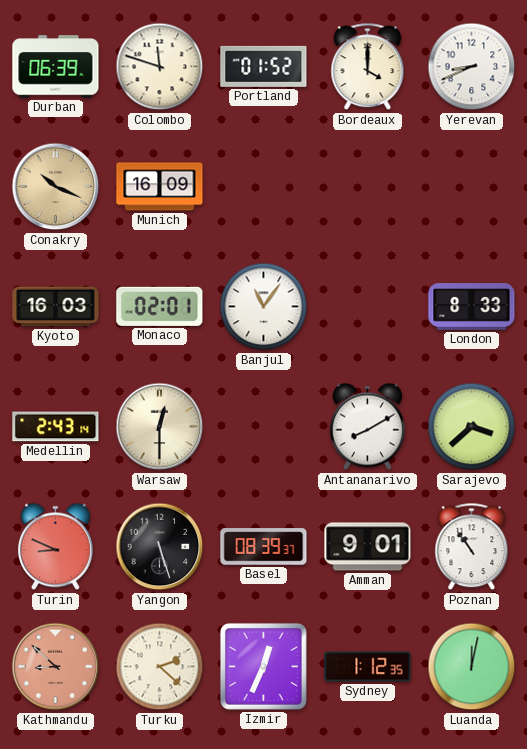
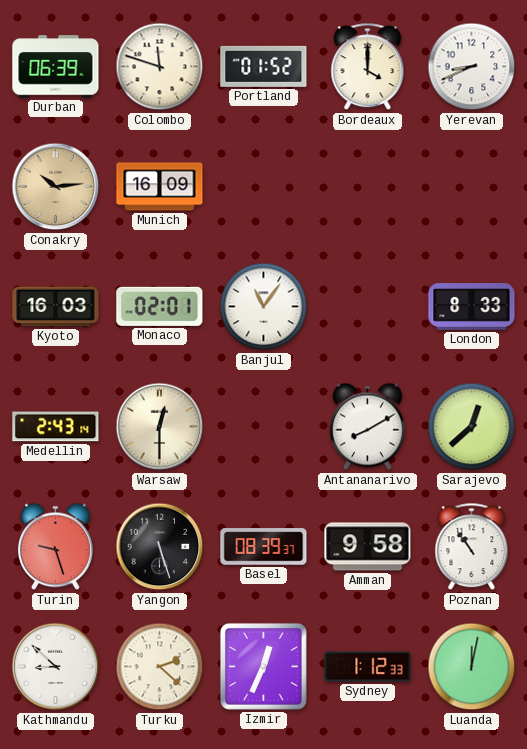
Conakry: 10:19 -> 10:14
Sarajevo: 3:38 -> 12:38
Turin: 8:49 -> 9:27
Amman: 9:01 -> 9:58
Kathmandu dial: salmon -> white
Sydney: 1:12:35 -> 1:12:33
